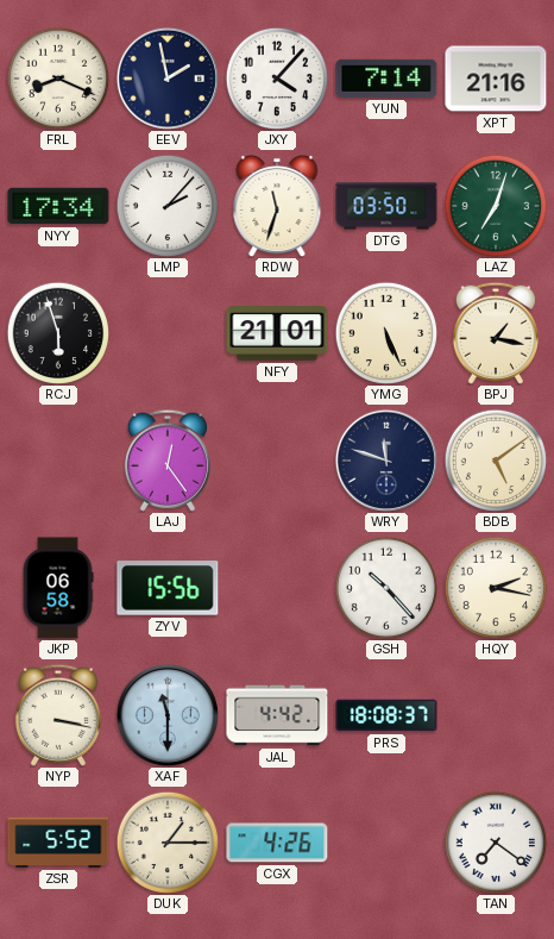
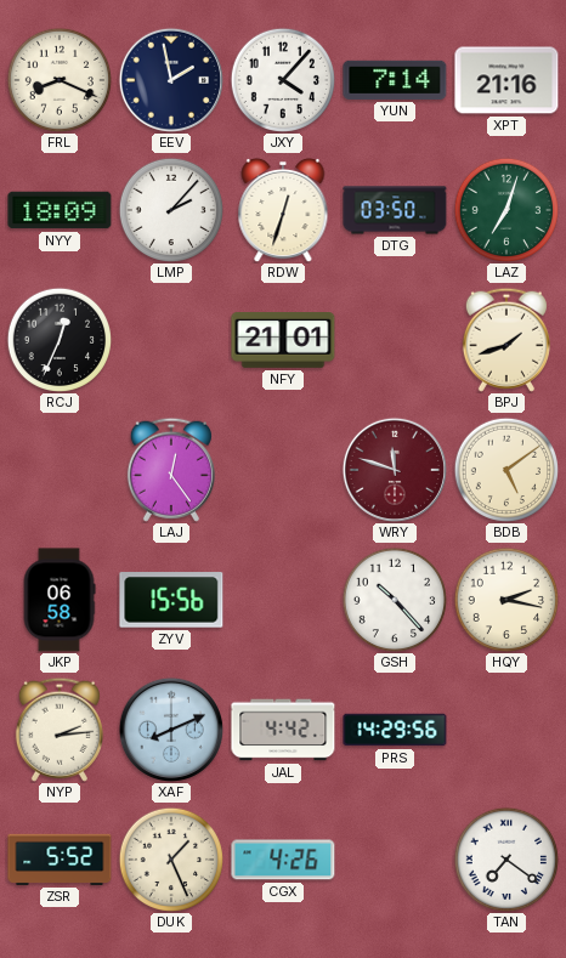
NYY: 17:34 -> 18:09
RDW: 11:33 -> 12:33
RCJ: 5:57 -> 12:34
YMG: 5:26 -> none
BPJ: 1:17 -> 1:42
WRY dial: navy -> burgundy
NYP: 3:17 -> 2:14
XAF: 11:30 -> 8:11
PRS: 18:08 -> 14:29
DUK: 1:15 -> 1:26
